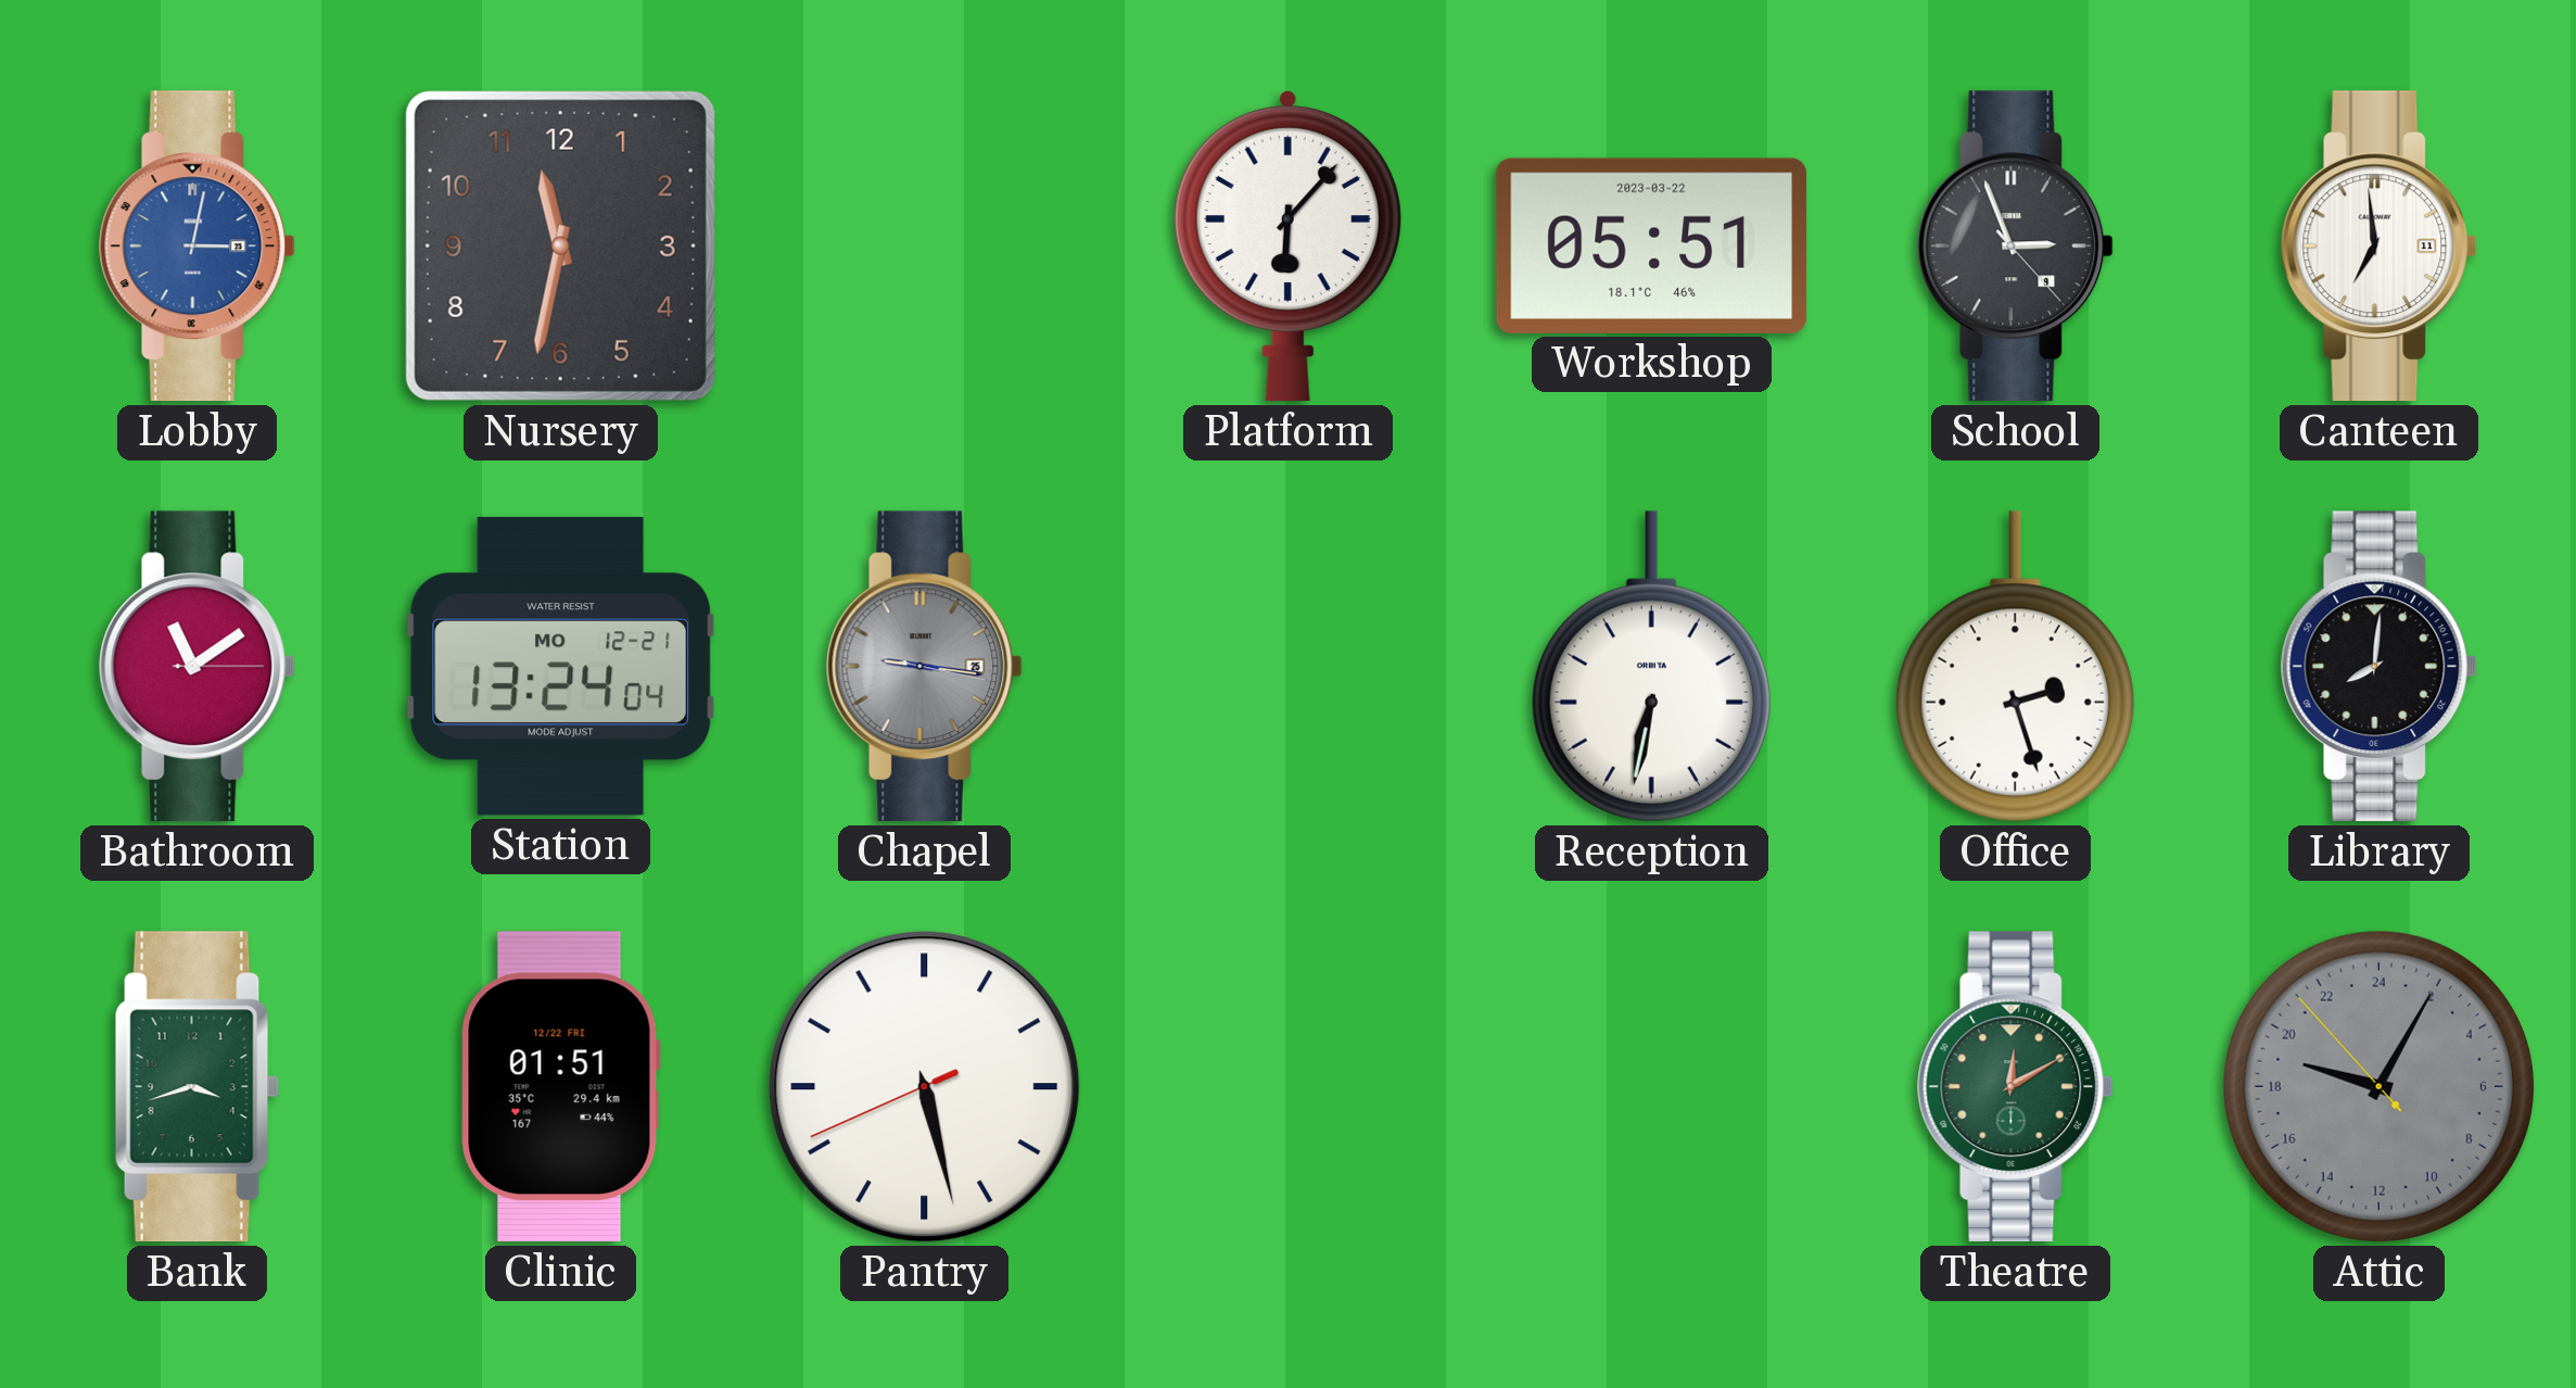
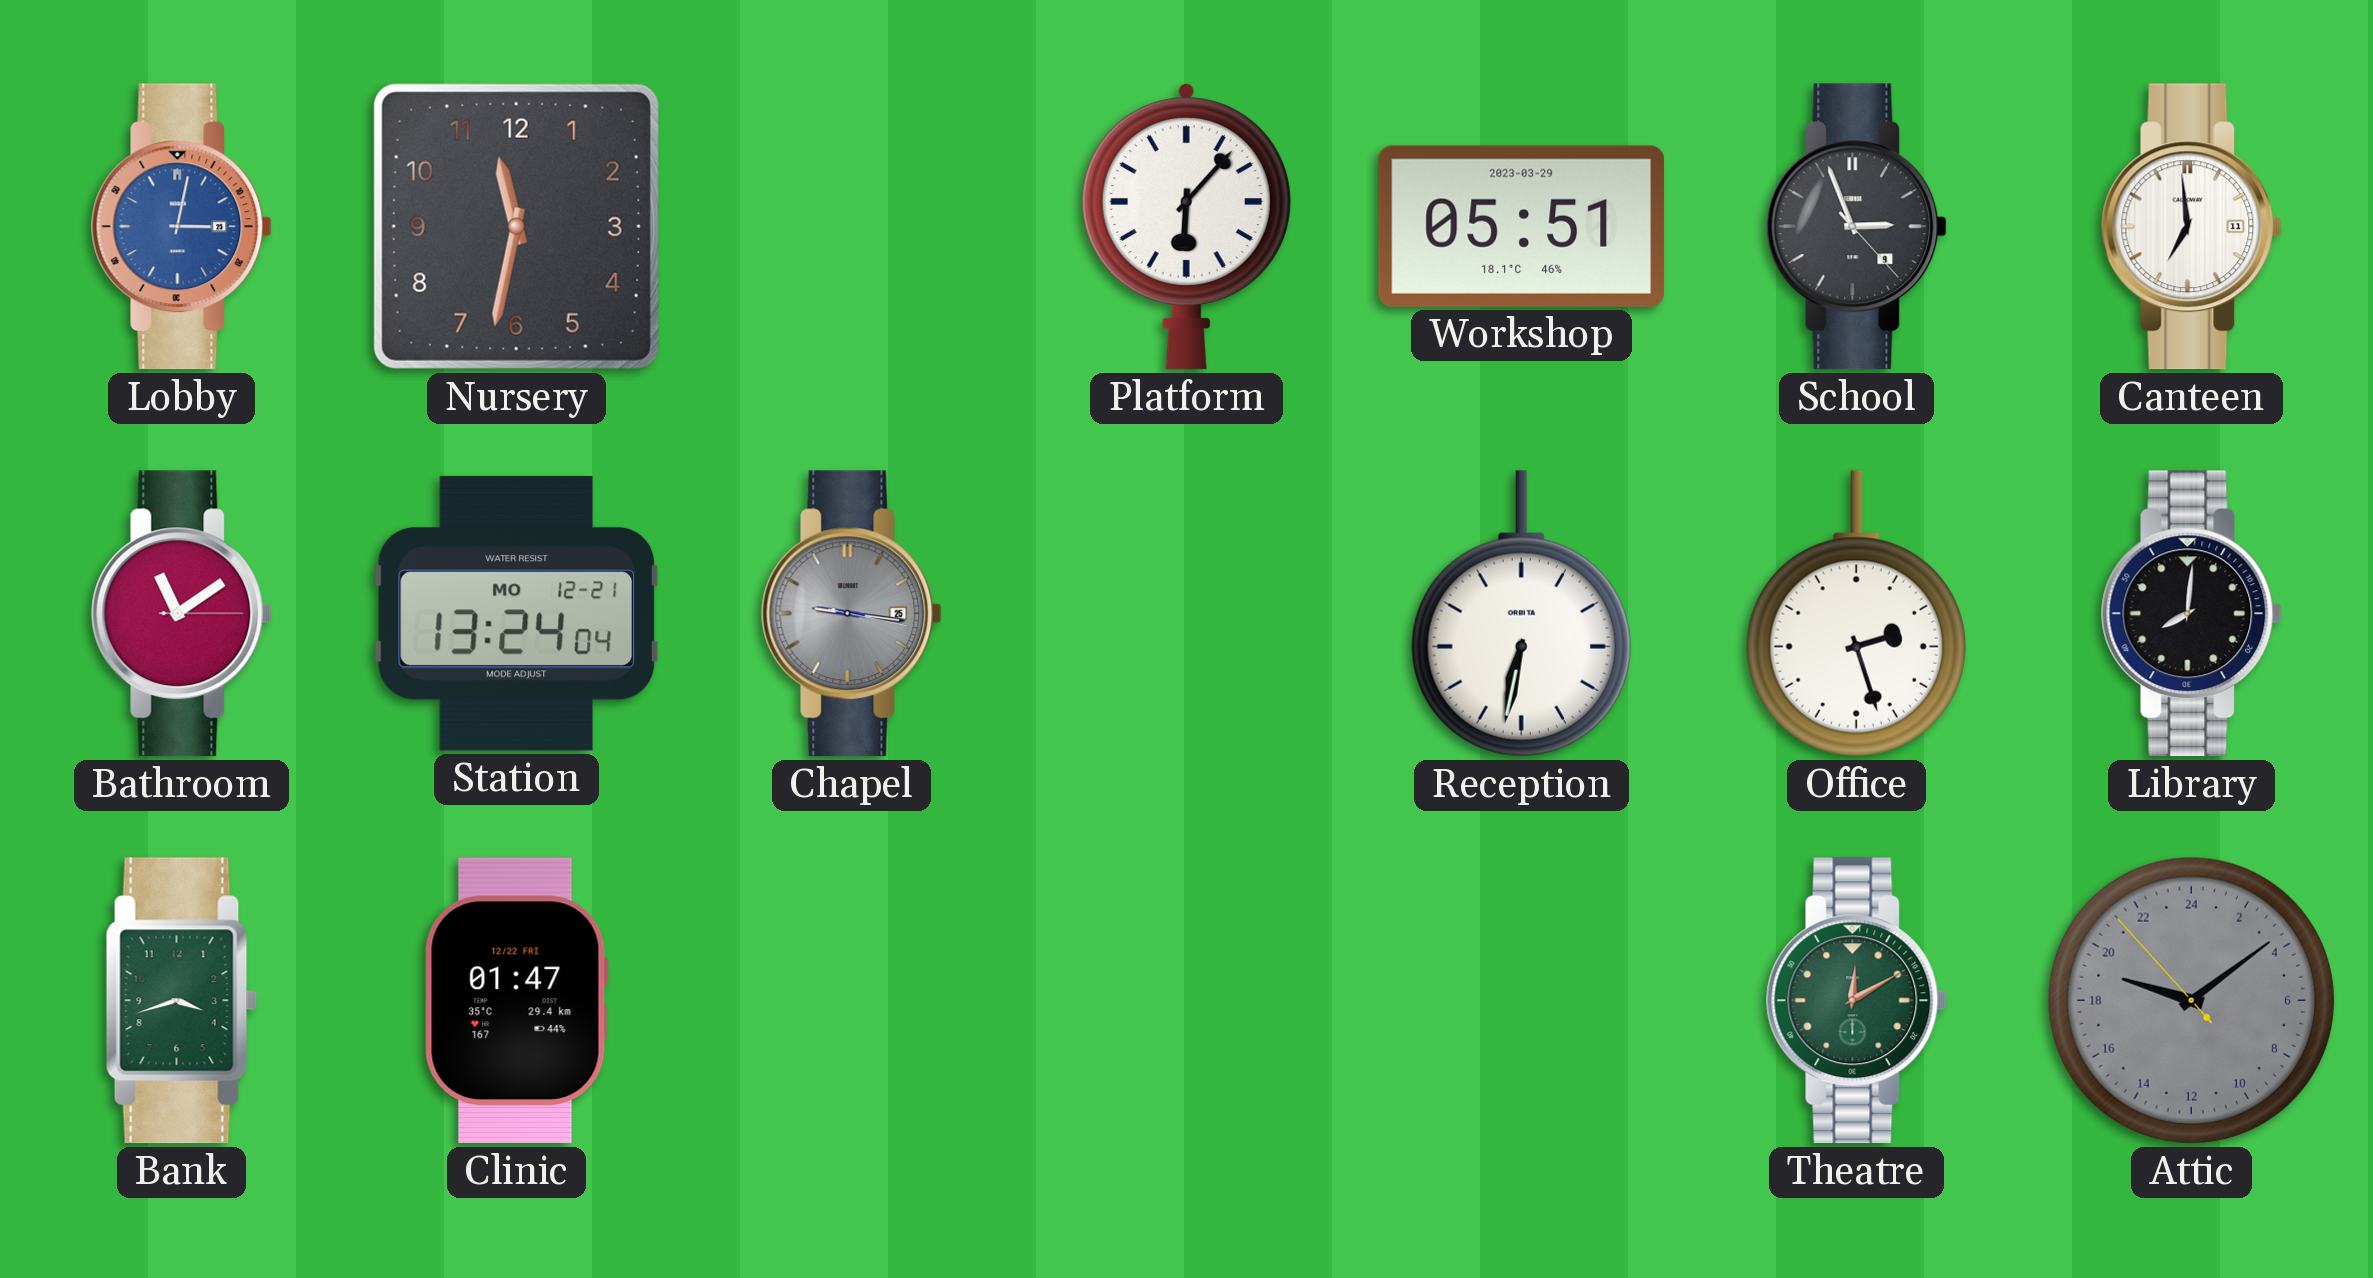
Workshop date: 2023-03-22 -> 2023-03-29
Clinic: 01:51 -> 01:47
Pantry: 5:27 -> none
Attic: 19:04 -> 19:08
